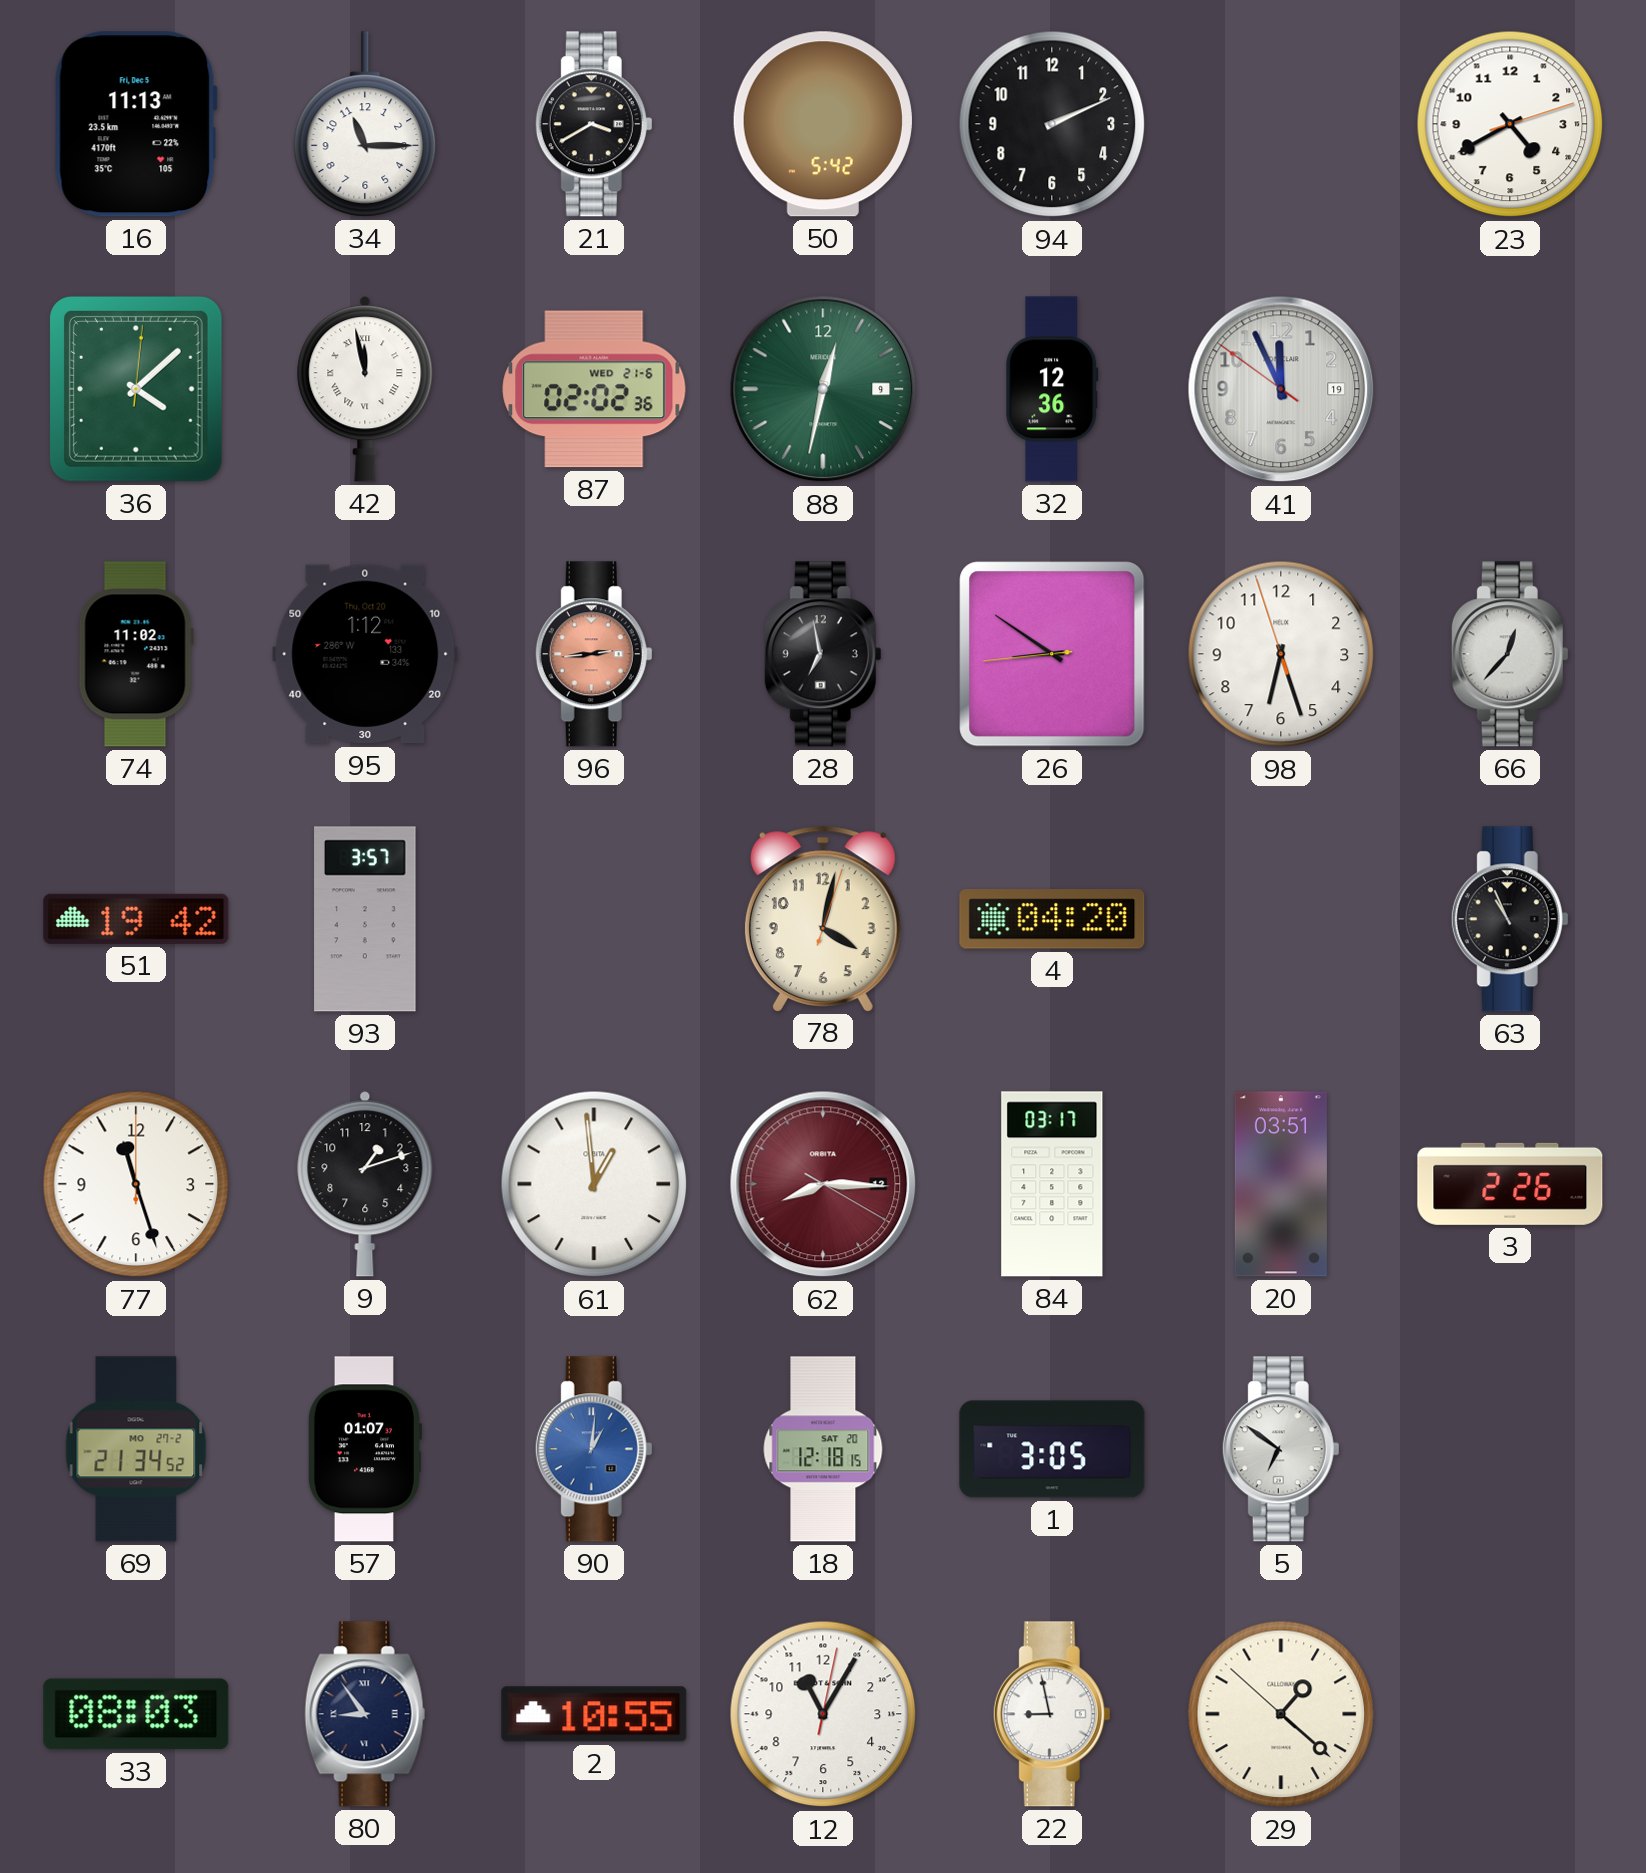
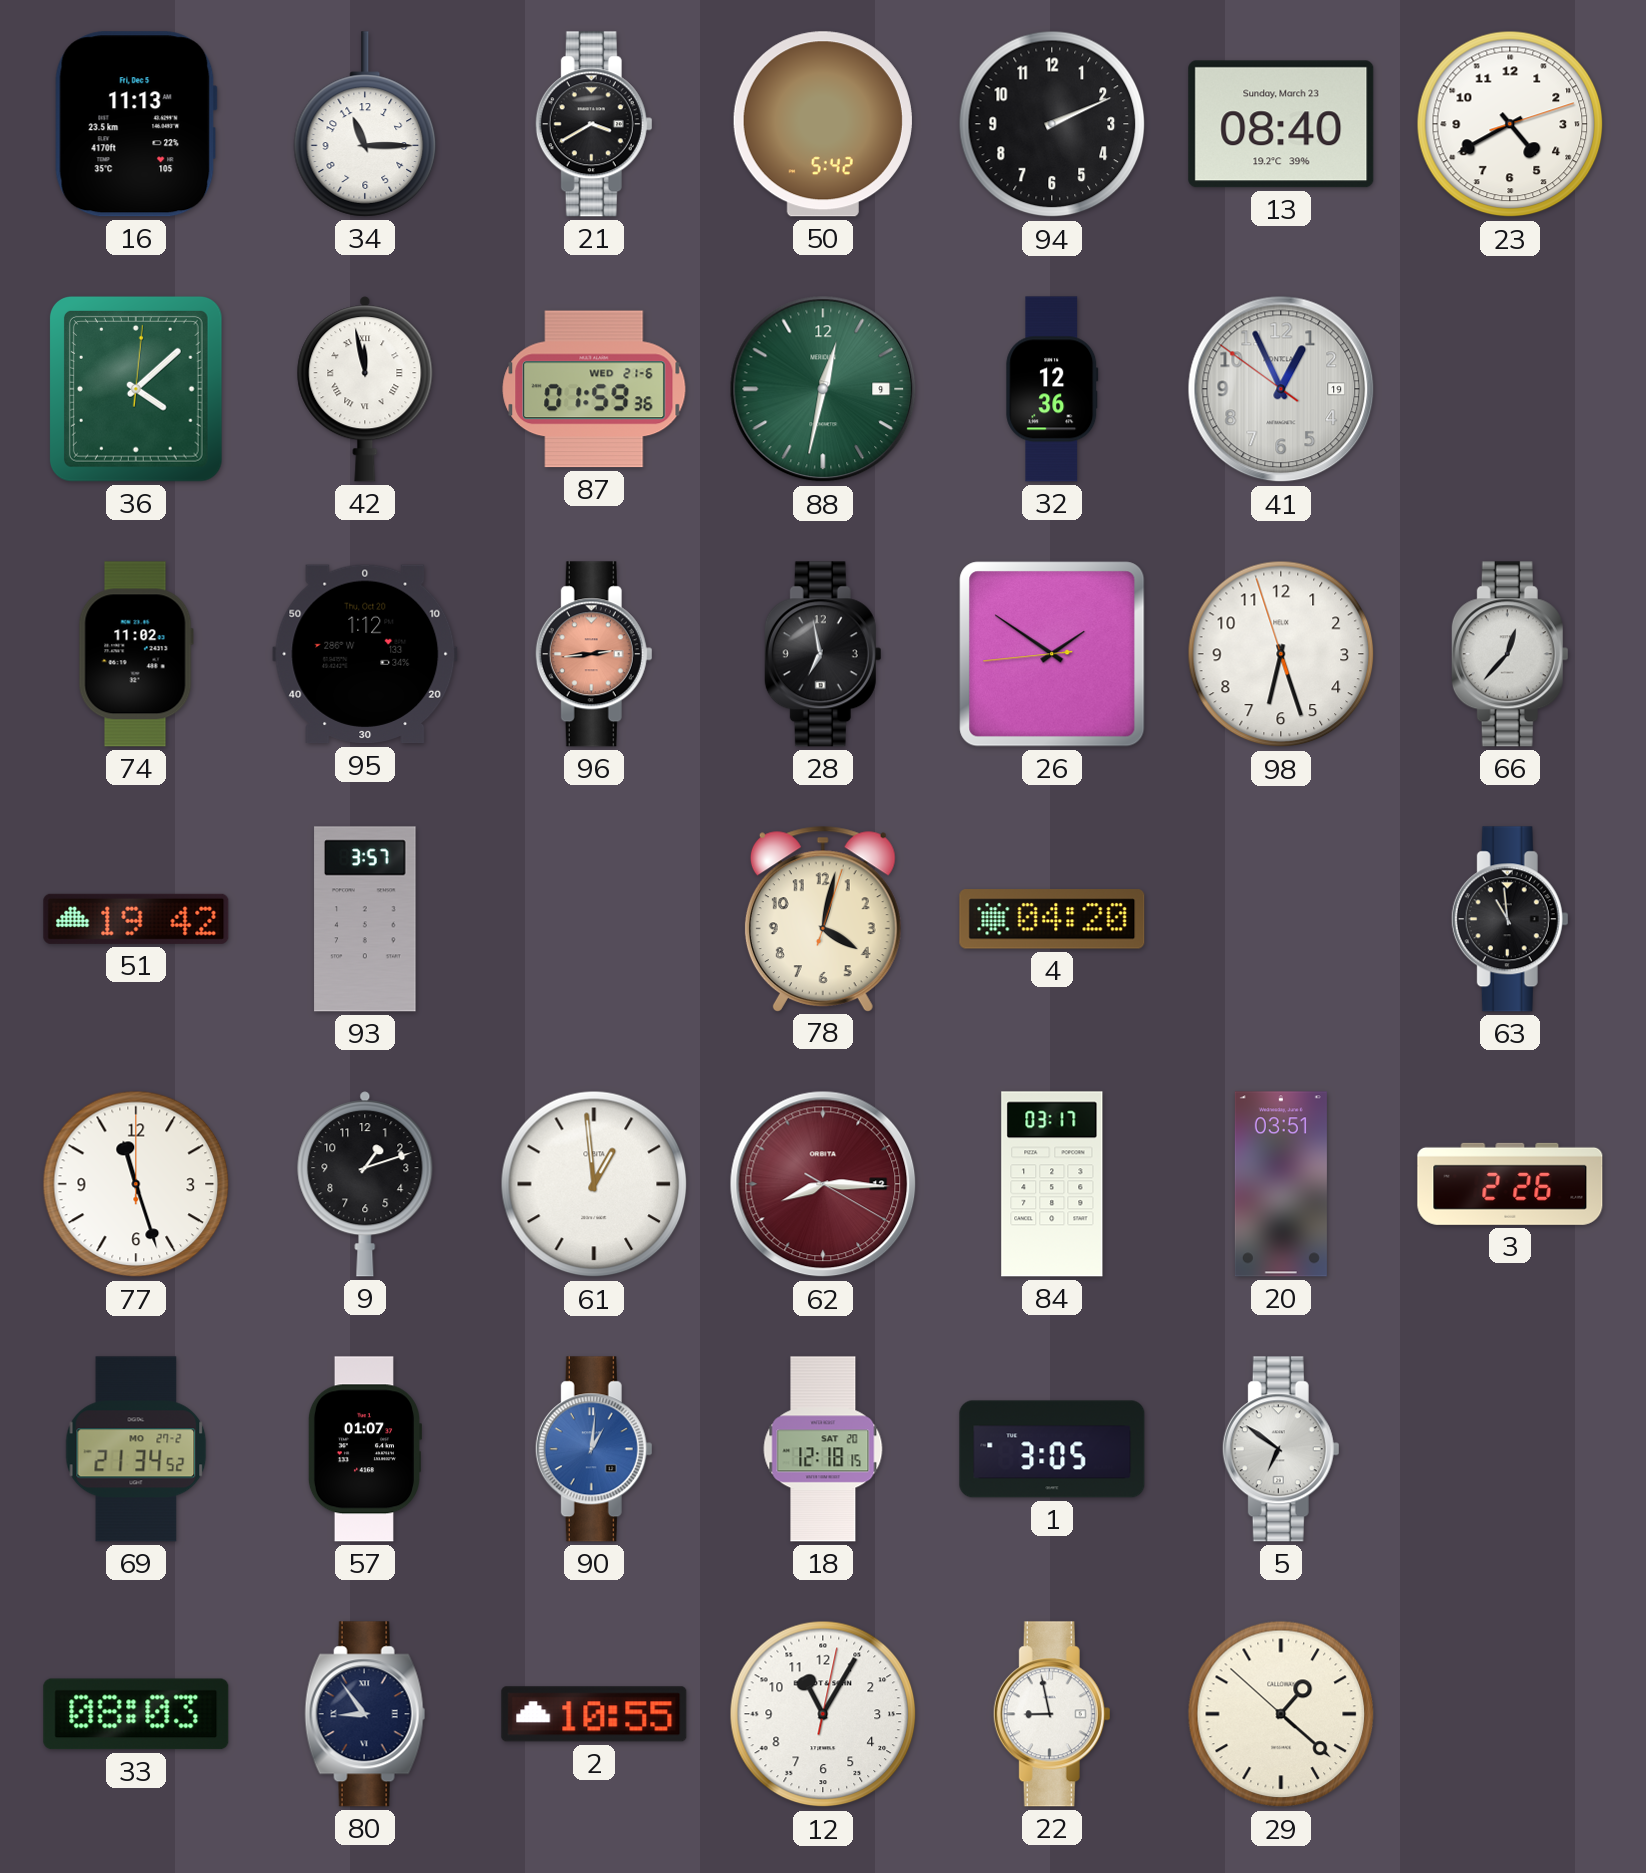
13: none -> 08:40
87: 02:02 -> 01:59
41: 11:55 -> 12:55
26: 8:50 -> 1:50
63: 10:56 -> 10:59
